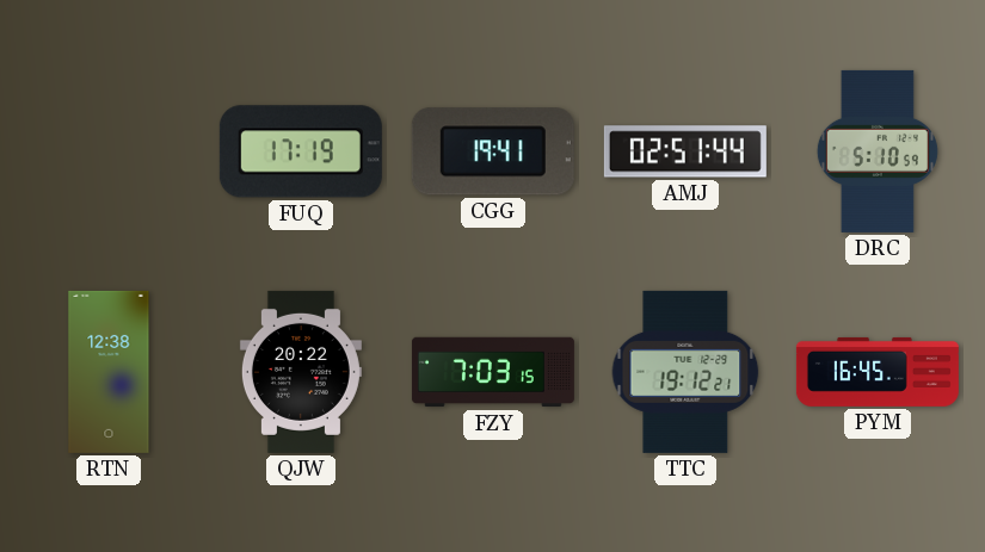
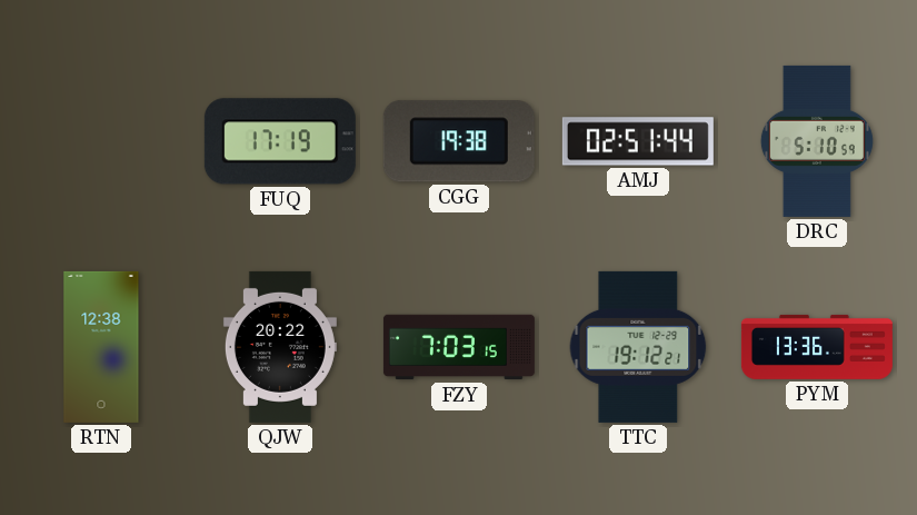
CGG: 19:41 -> 19:38
PYM: 16:45 -> 13:36
